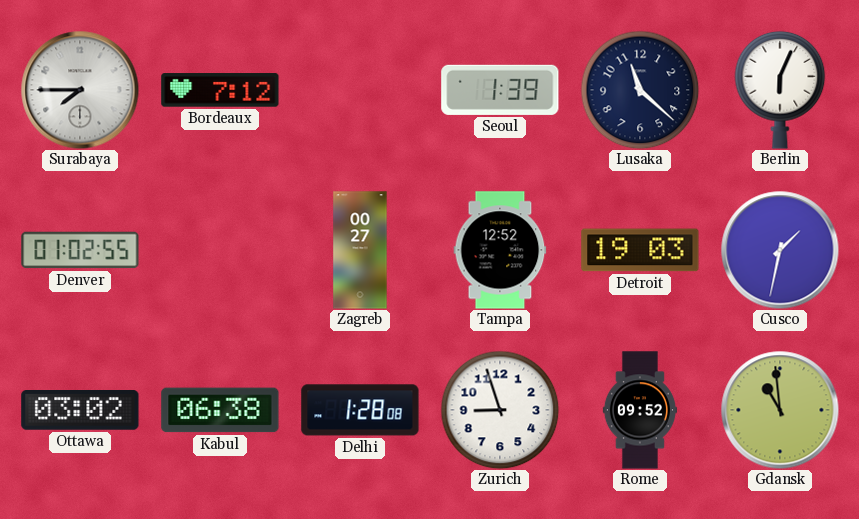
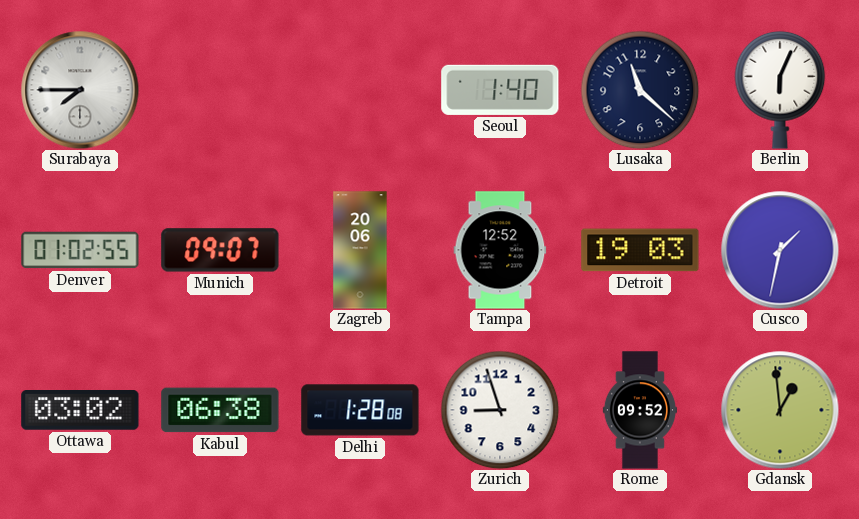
Bordeaux: 7:12 -> none
Seoul: 1:39 -> 1:40
Munich: none -> 09:07
Zagreb: 00:27 -> 20:06
Gdansk: 10:59 -> 12:59
